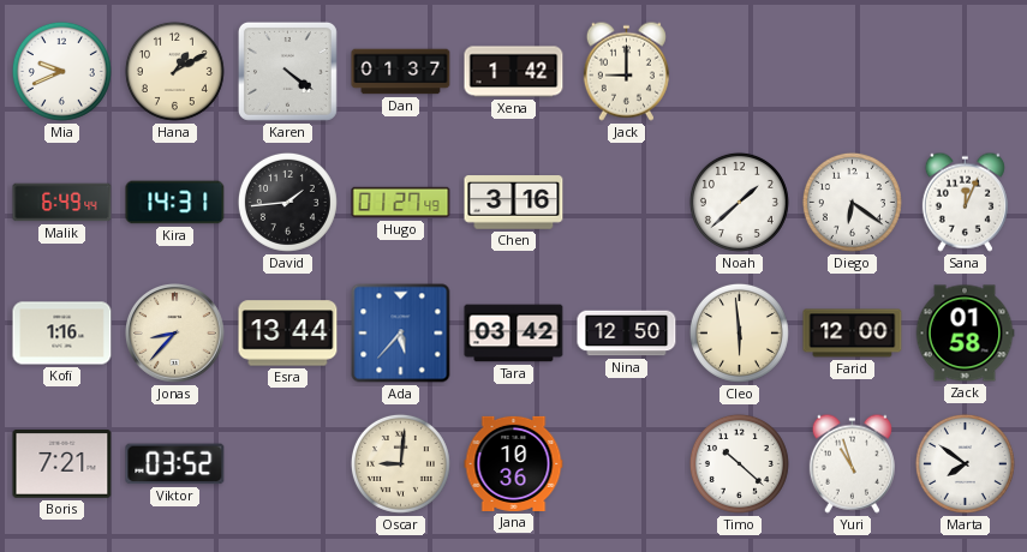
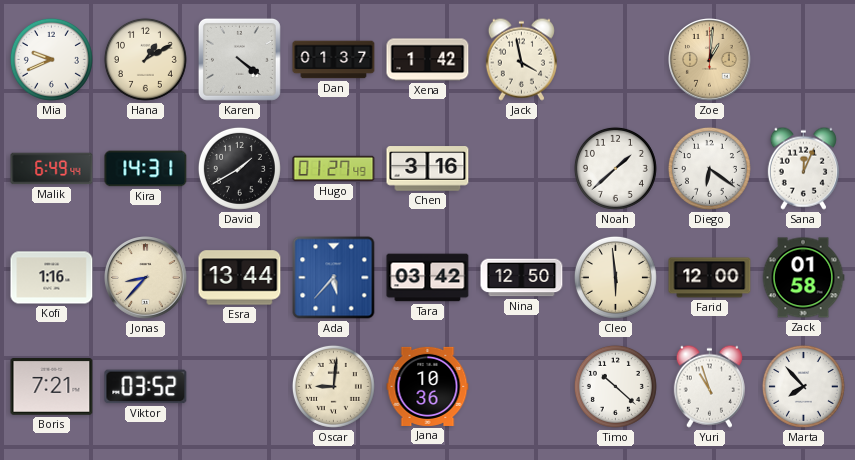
Jack: 9:00 -> 3:58
Zoe: none -> 1:01
David: 1:44 -> 1:40
Marta: 7:51 -> 7:53
